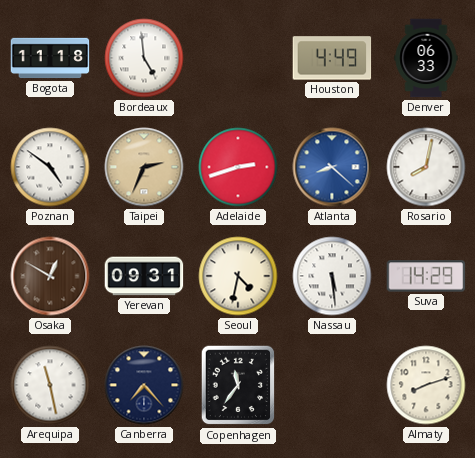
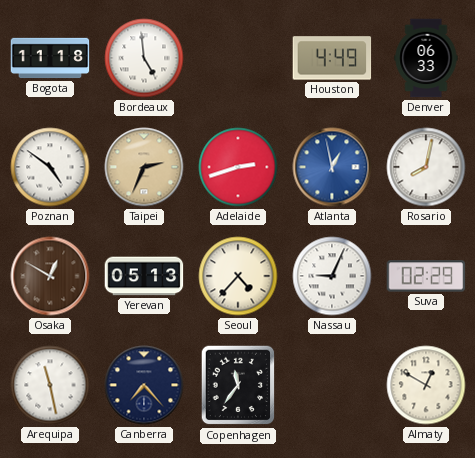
Atlanta: 8:22 -> 12:58
Yerevan: 09:31 -> 05:13
Seoul: 4:32 -> 4:37
Nassau: 5:29 -> 9:04
Suva: 14:29 -> 02:29
Almaty: 8:12 -> 12:50
